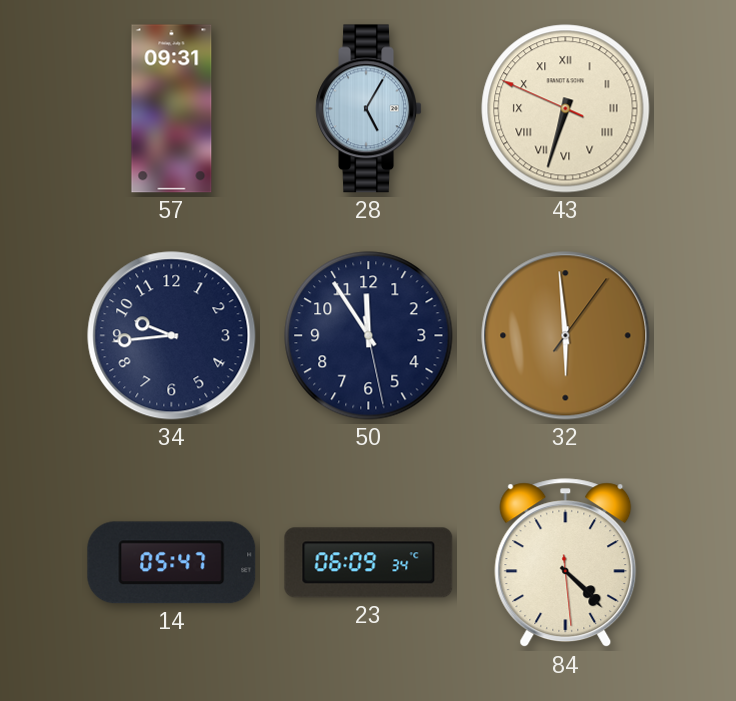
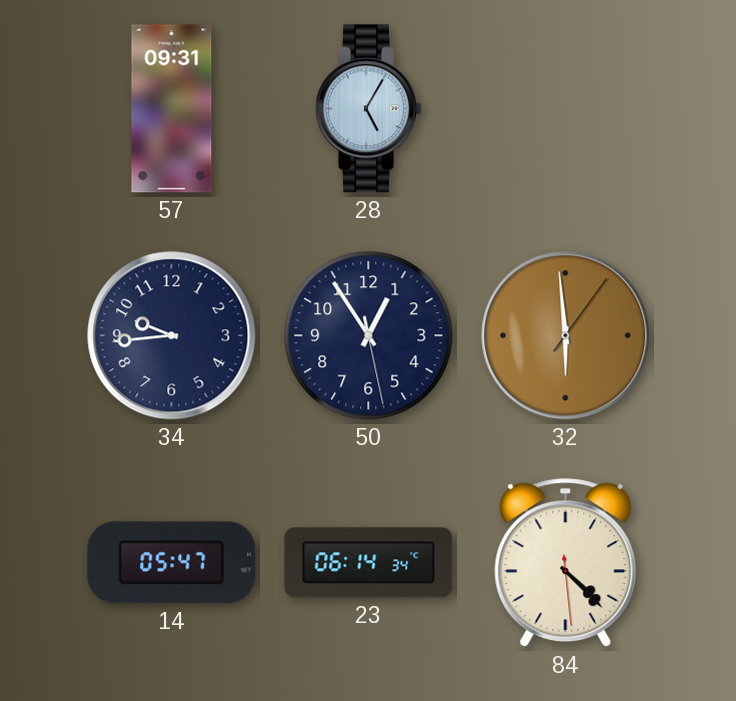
43: 6:32 -> none
50: 11:54 -> 12:54
23: 06:09 -> 06:14
